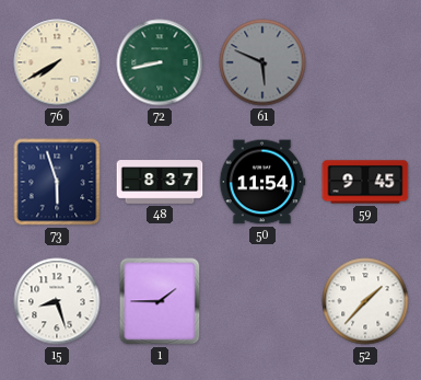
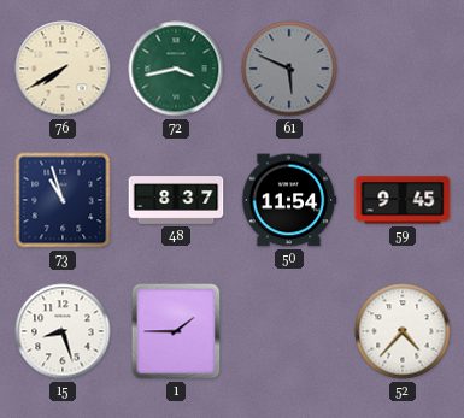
72: 8:43 -> 3:43
73: 5:57 -> 10:57
52: 1:37 -> 4:37
